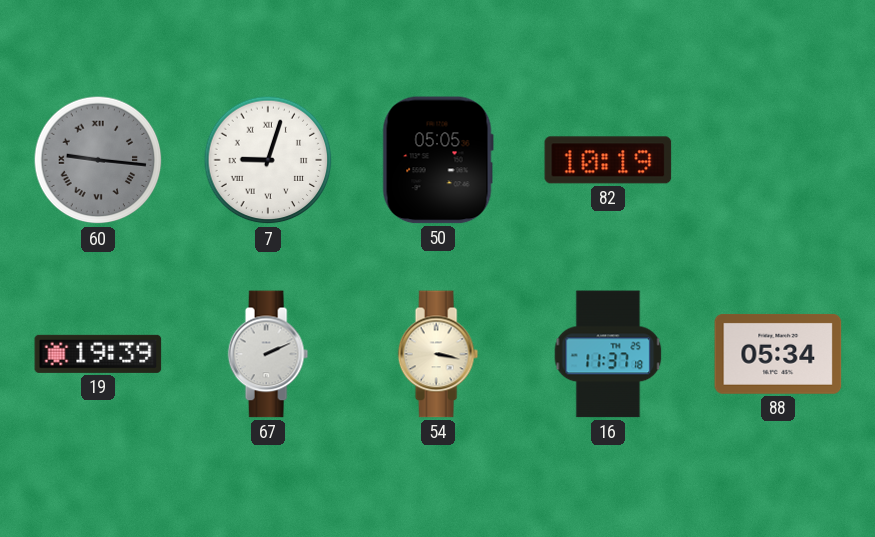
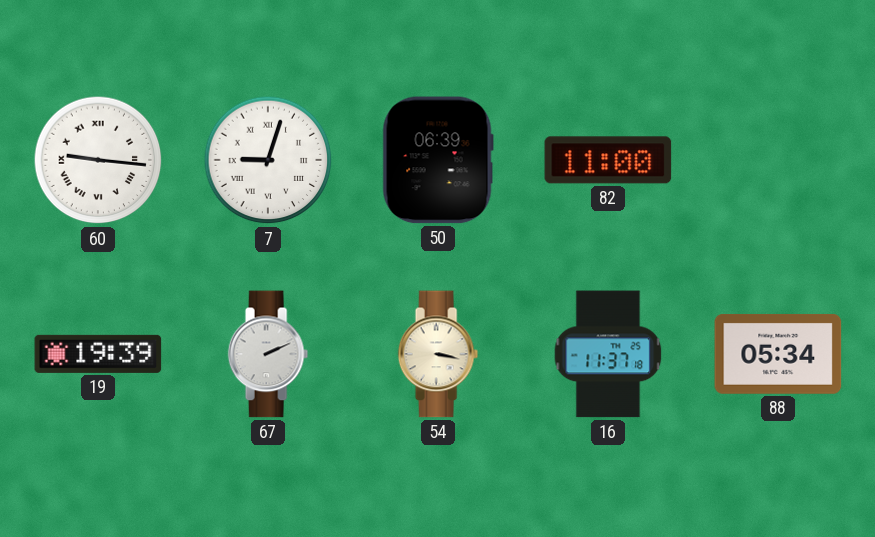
60 dial: grey -> white
50: 05:05 -> 06:39
82: 10:19 -> 11:00
